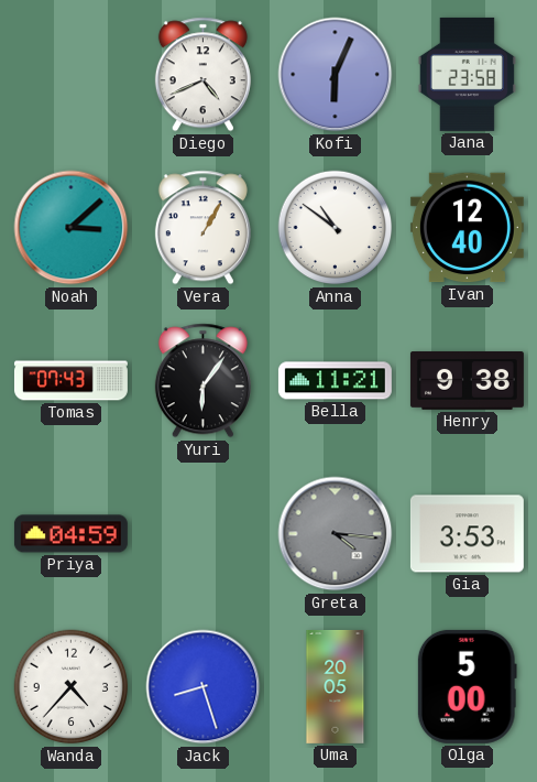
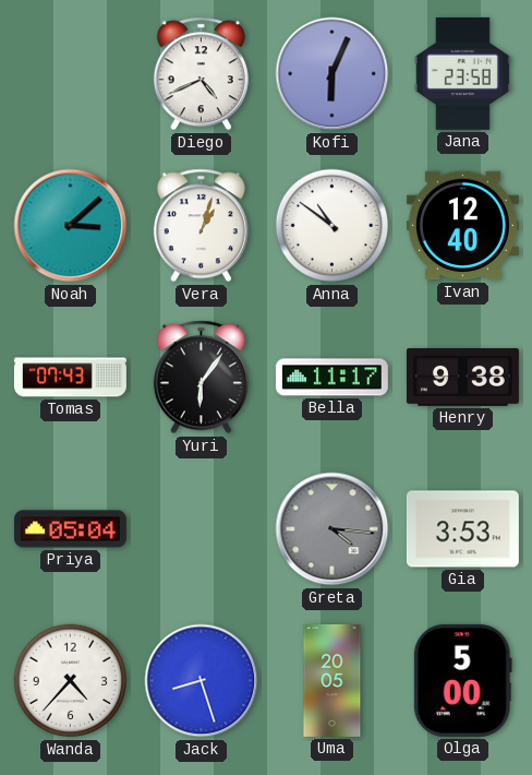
Vera: 1:05 -> 1:03
Bella: 11:21 -> 11:17
Priya: 04:59 -> 05:04
